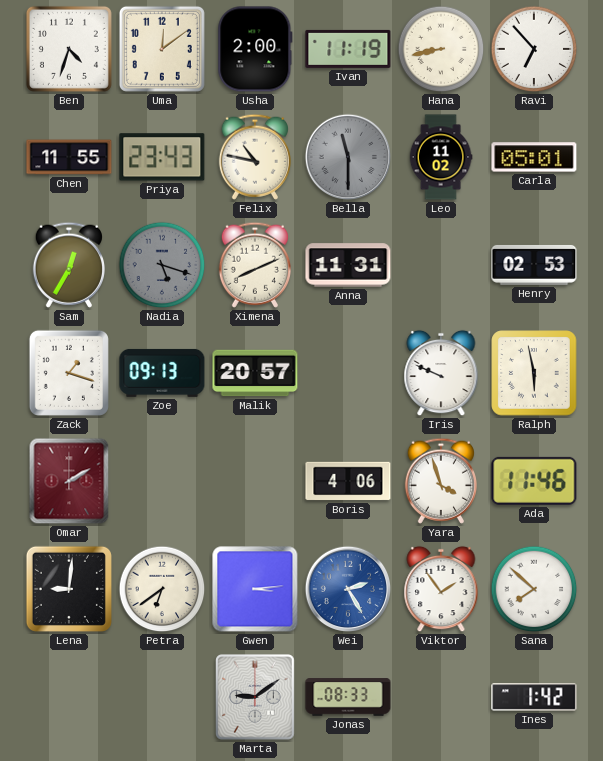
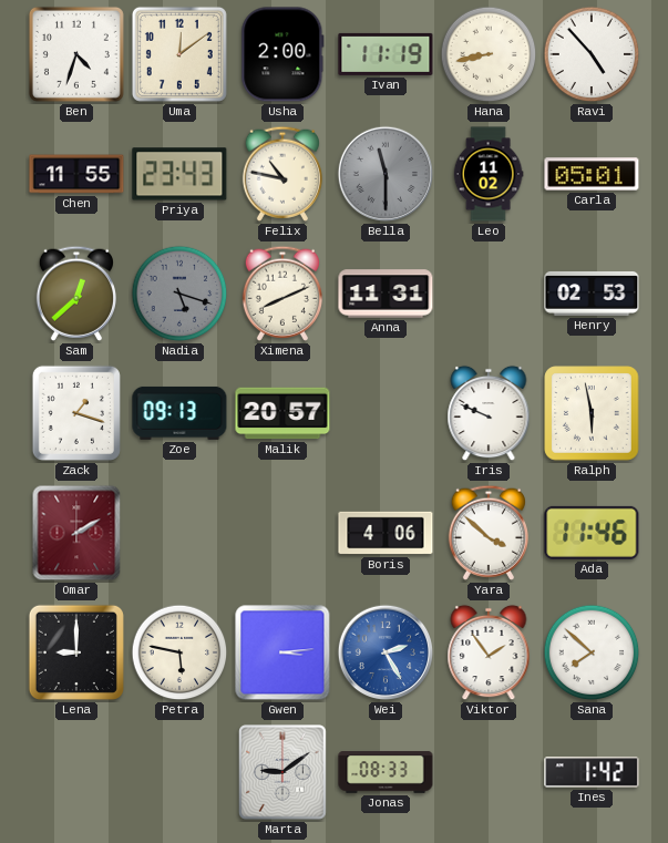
Ravi: 6:53 -> 4:53
Sam: 12:35 -> 12:38
Yara: 3:57 -> 3:52
Lena: 9:01 -> 9:00
Petra: 6:39 -> 5:47
